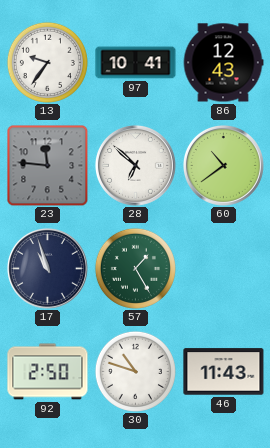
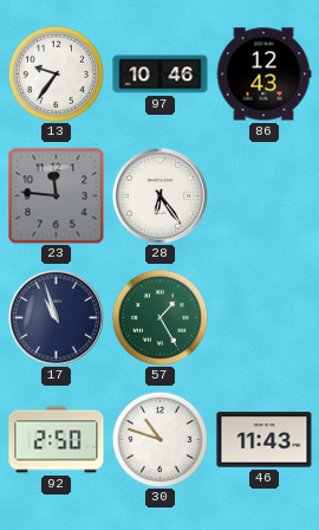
97: 10:41 -> 10:46
28: 6:52 -> 6:24
60: 10:39 -> none
